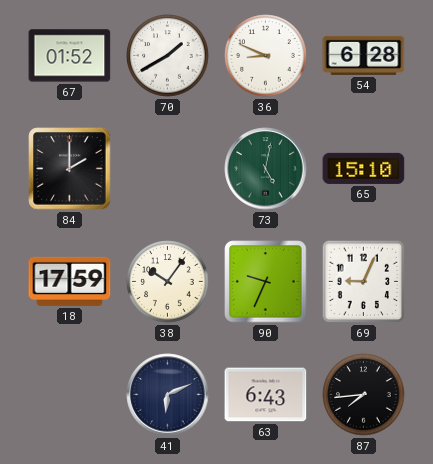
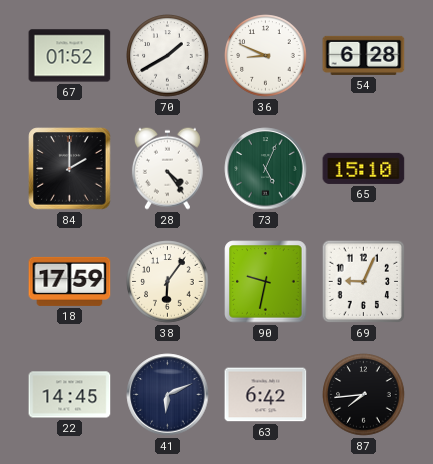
28: none -> 4:24
73: 5:02 -> 5:04
38: 10:06 -> 6:06
90: 9:34 -> 9:32
22: none -> 14:45
63: 6:43 -> 6:42
